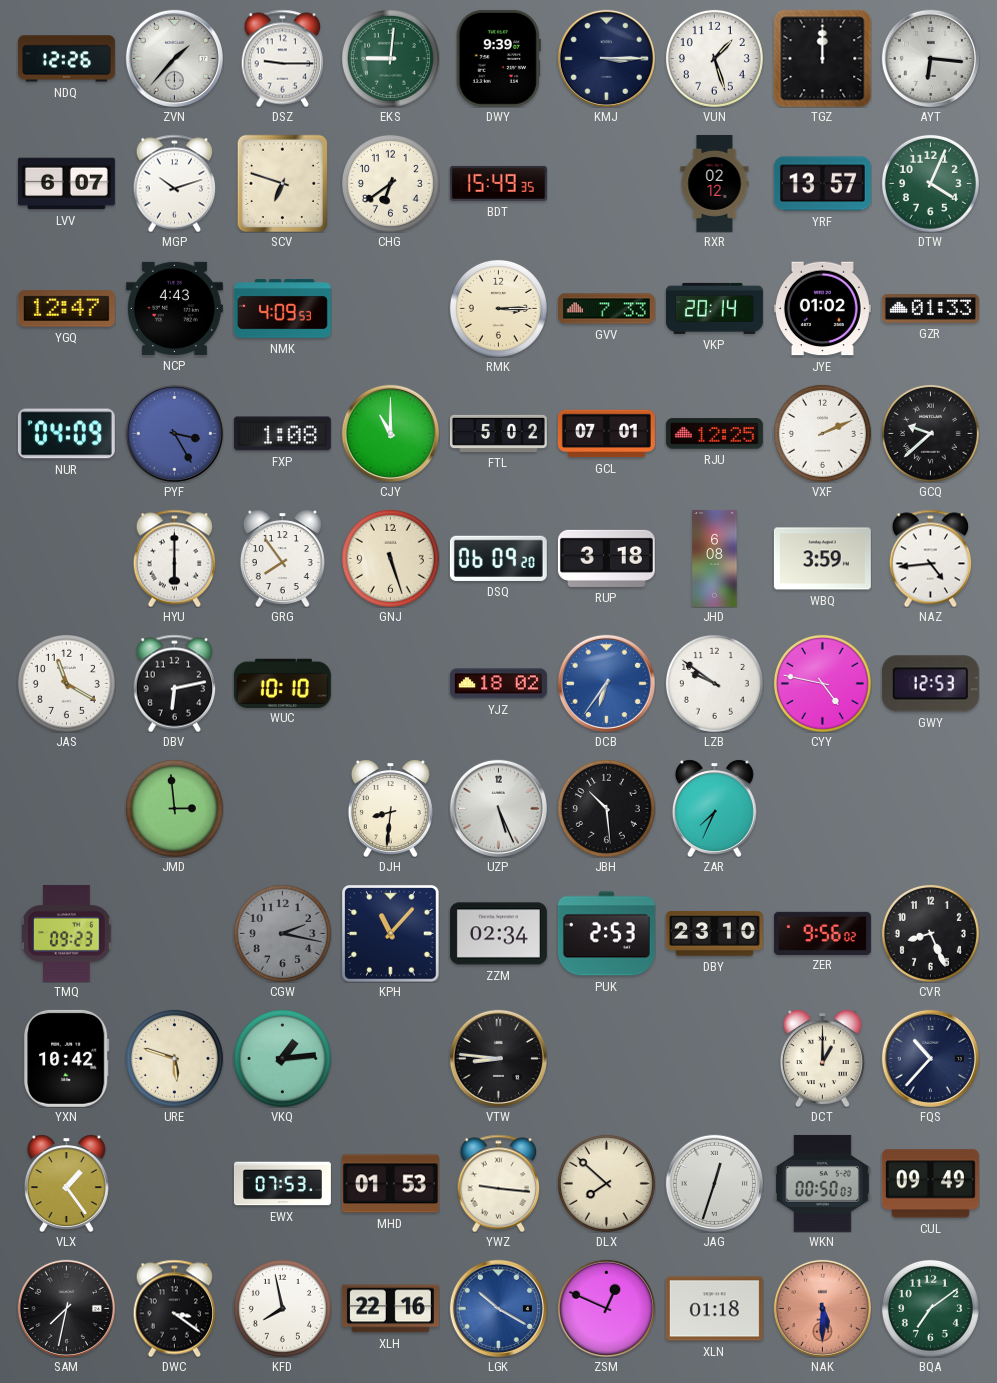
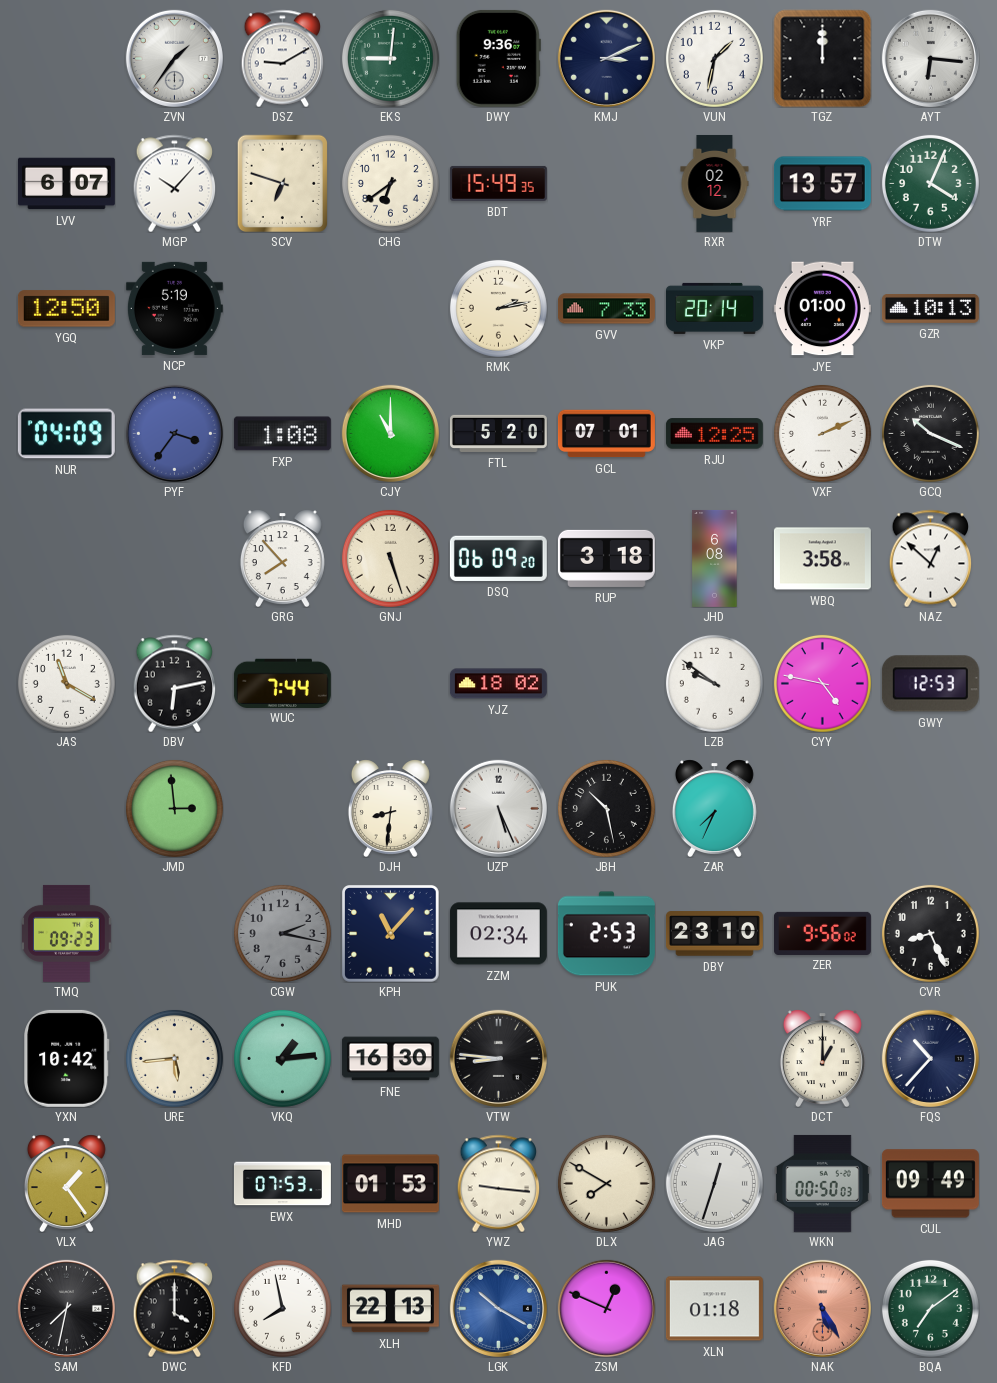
NDQ: 12:26 -> none
ZVN: 1:37 -> 1:36
DSZ: 9:15 -> 9:10
DWY: 9:39 -> 9:36
KMJ: 3:15 -> 3:11
VUN: 1:27 -> 1:32
MGP: 10:12 -> 10:07
YGQ: 12:47 -> 12:50
NCP: 4:43 -> 5:19
NMK: 4:09 -> none
RMK: 3:15 -> 2:13
JYE: 01:02 -> 01:00
GZR: 01:33 -> 10:13
PYF: 3:25 -> 3:36
FTL: 5:02 -> 5:20
GCQ: 9:38 -> 10:19
HYU: 6:00 -> none
GRG: 7:54 -> 7:53
WBQ: 3:59 -> 3:58
NAZ: 4:44 -> 12:52
WUC: 10:10 -> 7:44
DCB: 6:36 -> none
JBH: 10:29 -> 10:28
URE: 5:48 -> 5:44
FNE: none -> 16:30
DLX: 7:52 -> 7:50
DWC: 3:21 -> 4:00
XLH: 22:16 -> 22:13
NAK: 5:30 -> 5:25
